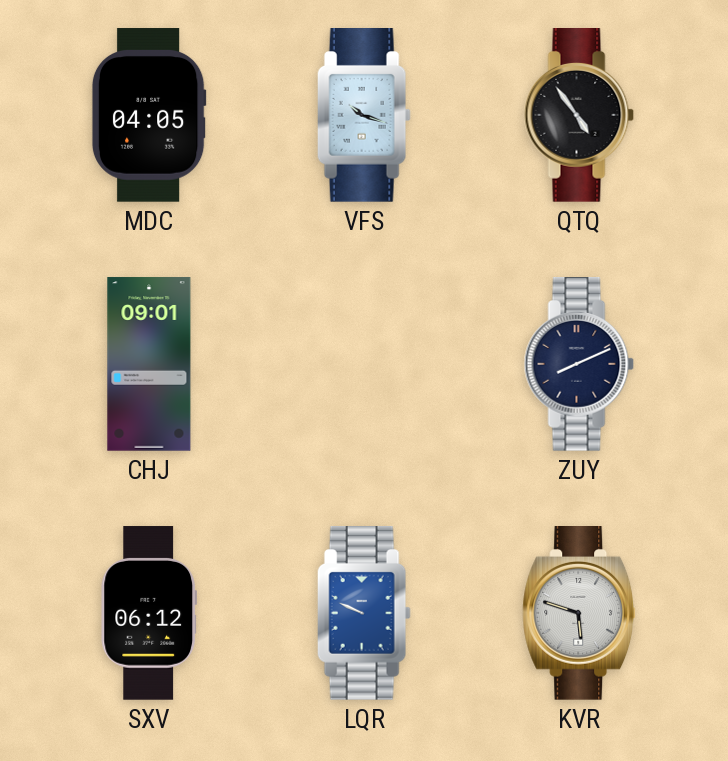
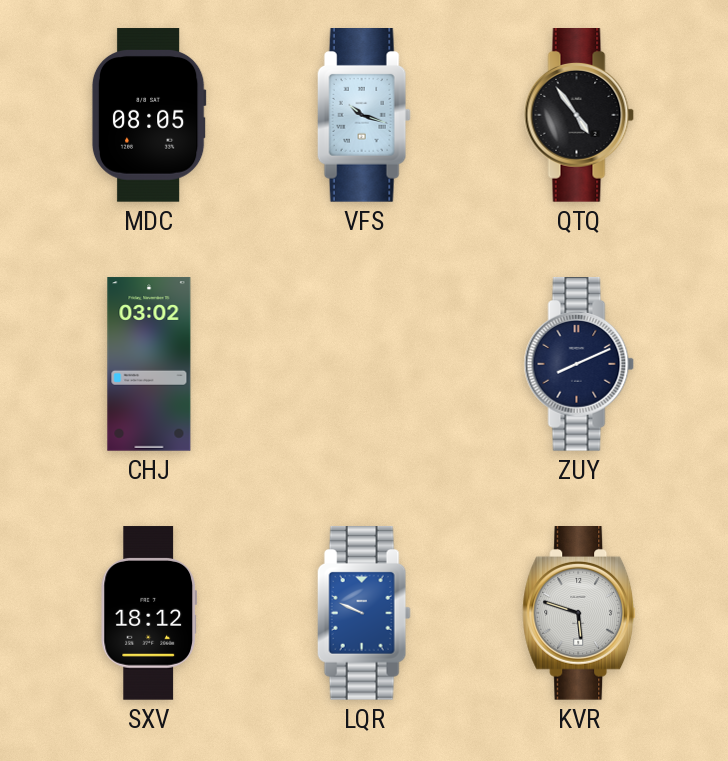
MDC: 04:05 -> 08:05
CHJ: 09:01 -> 03:02
SXV: 06:12 -> 18:12
